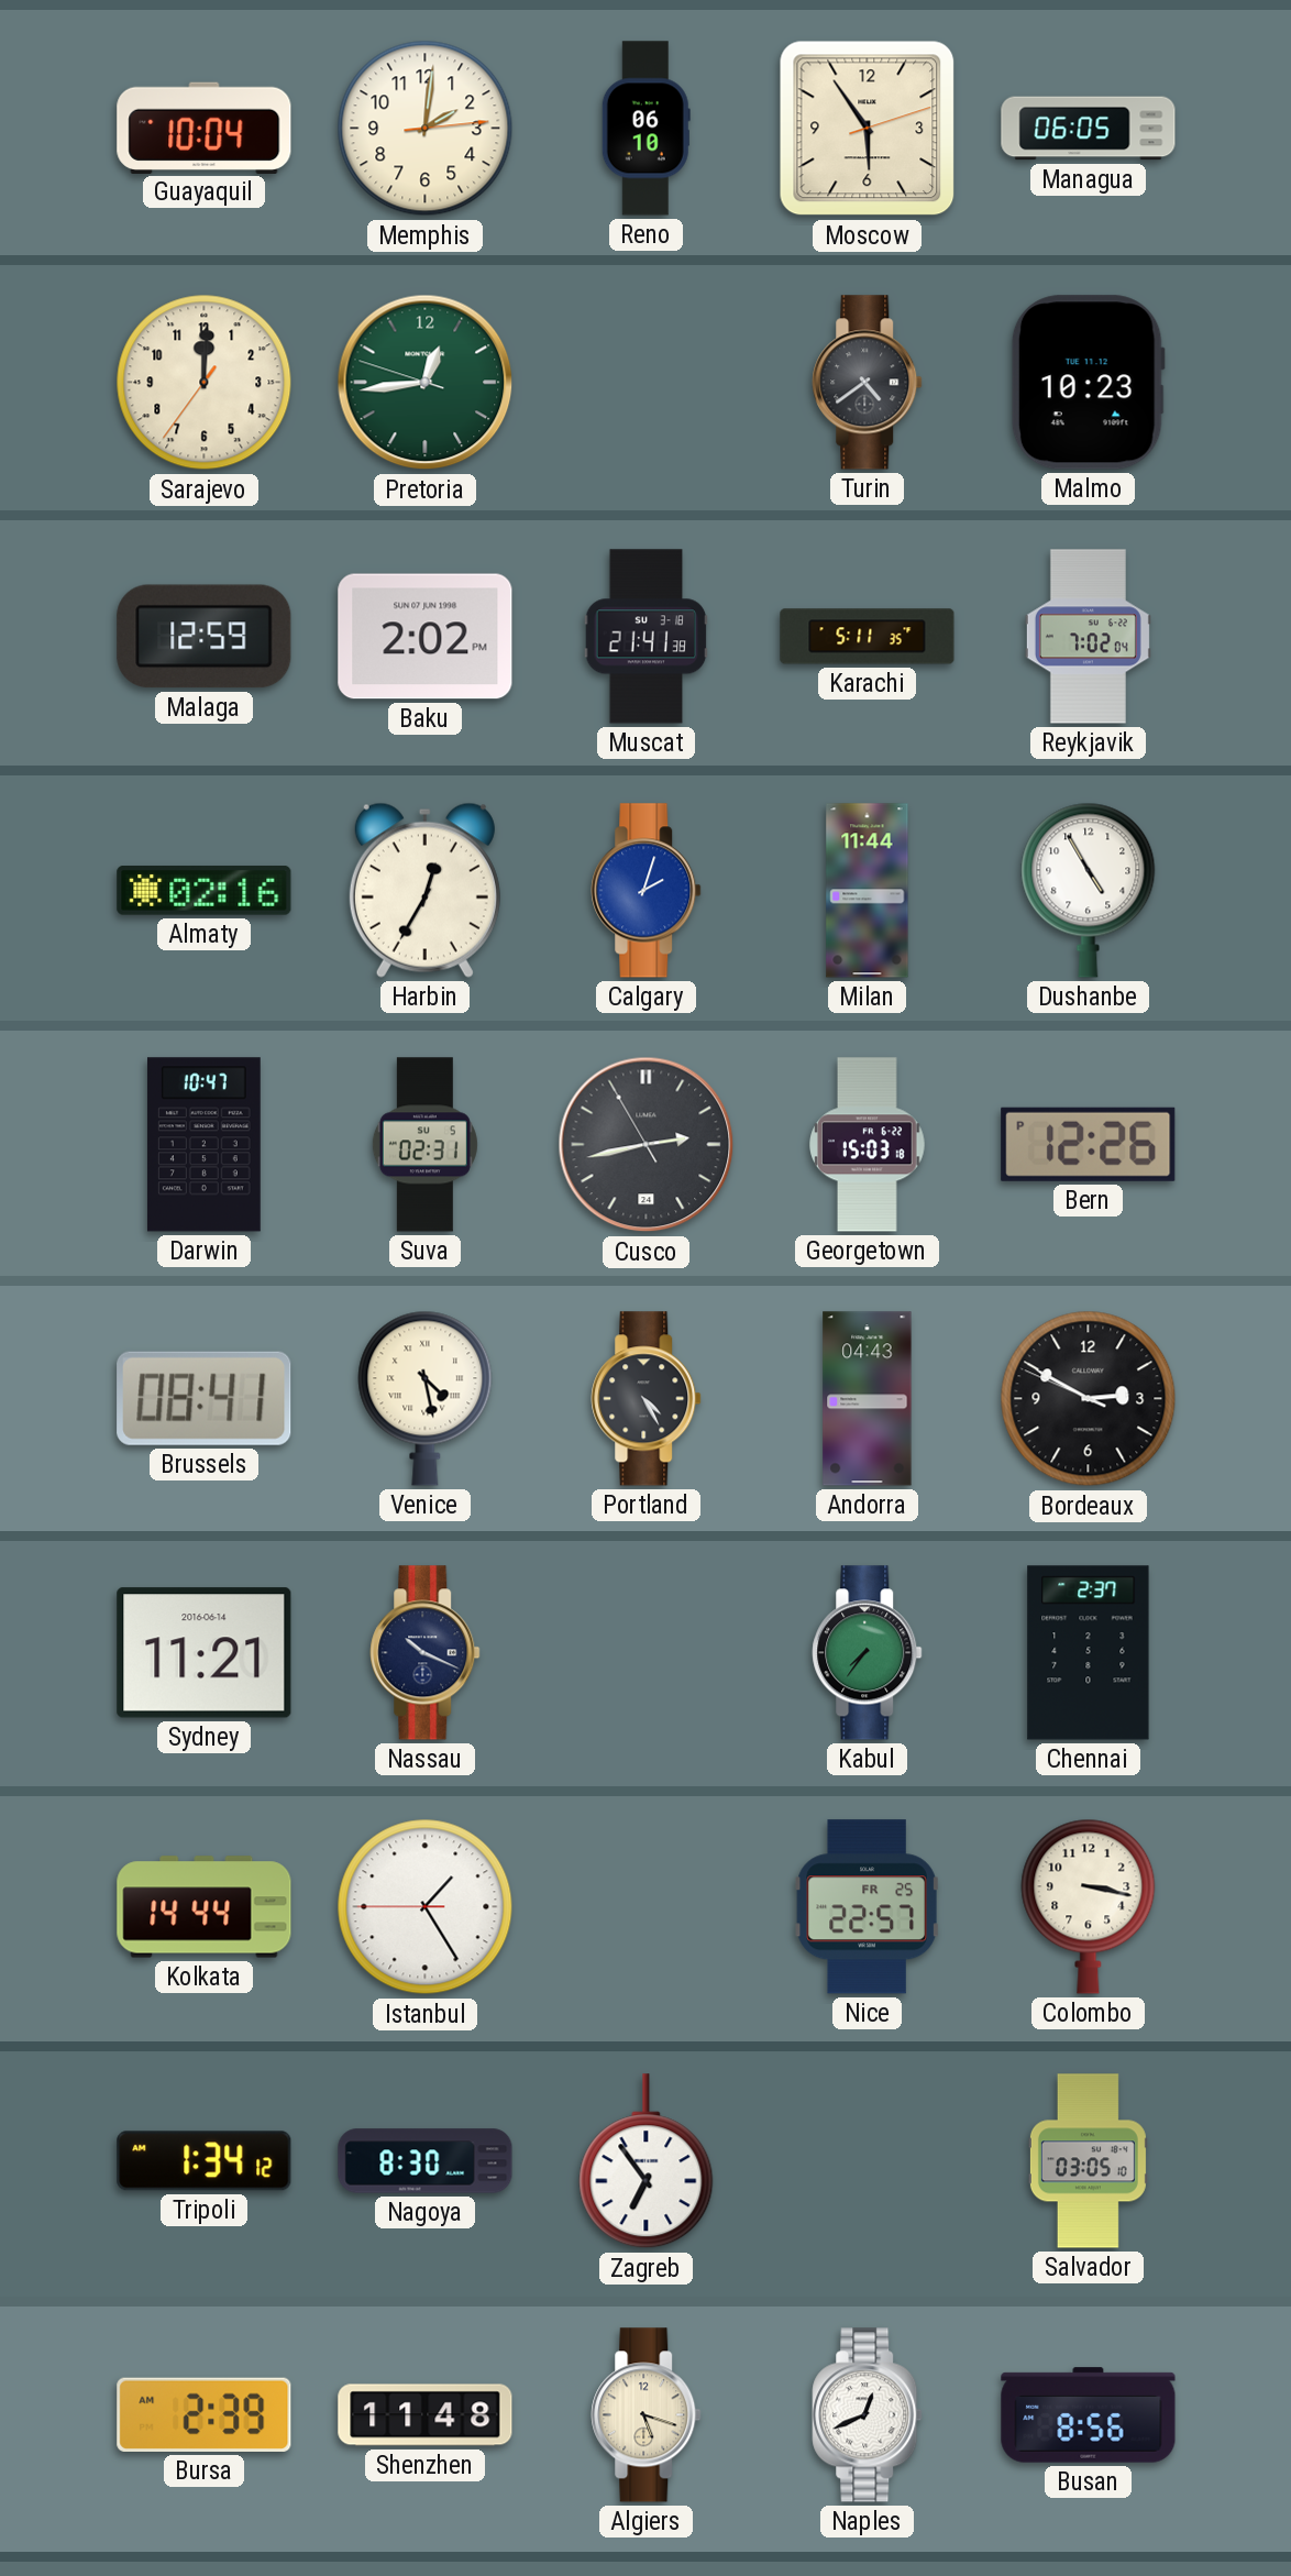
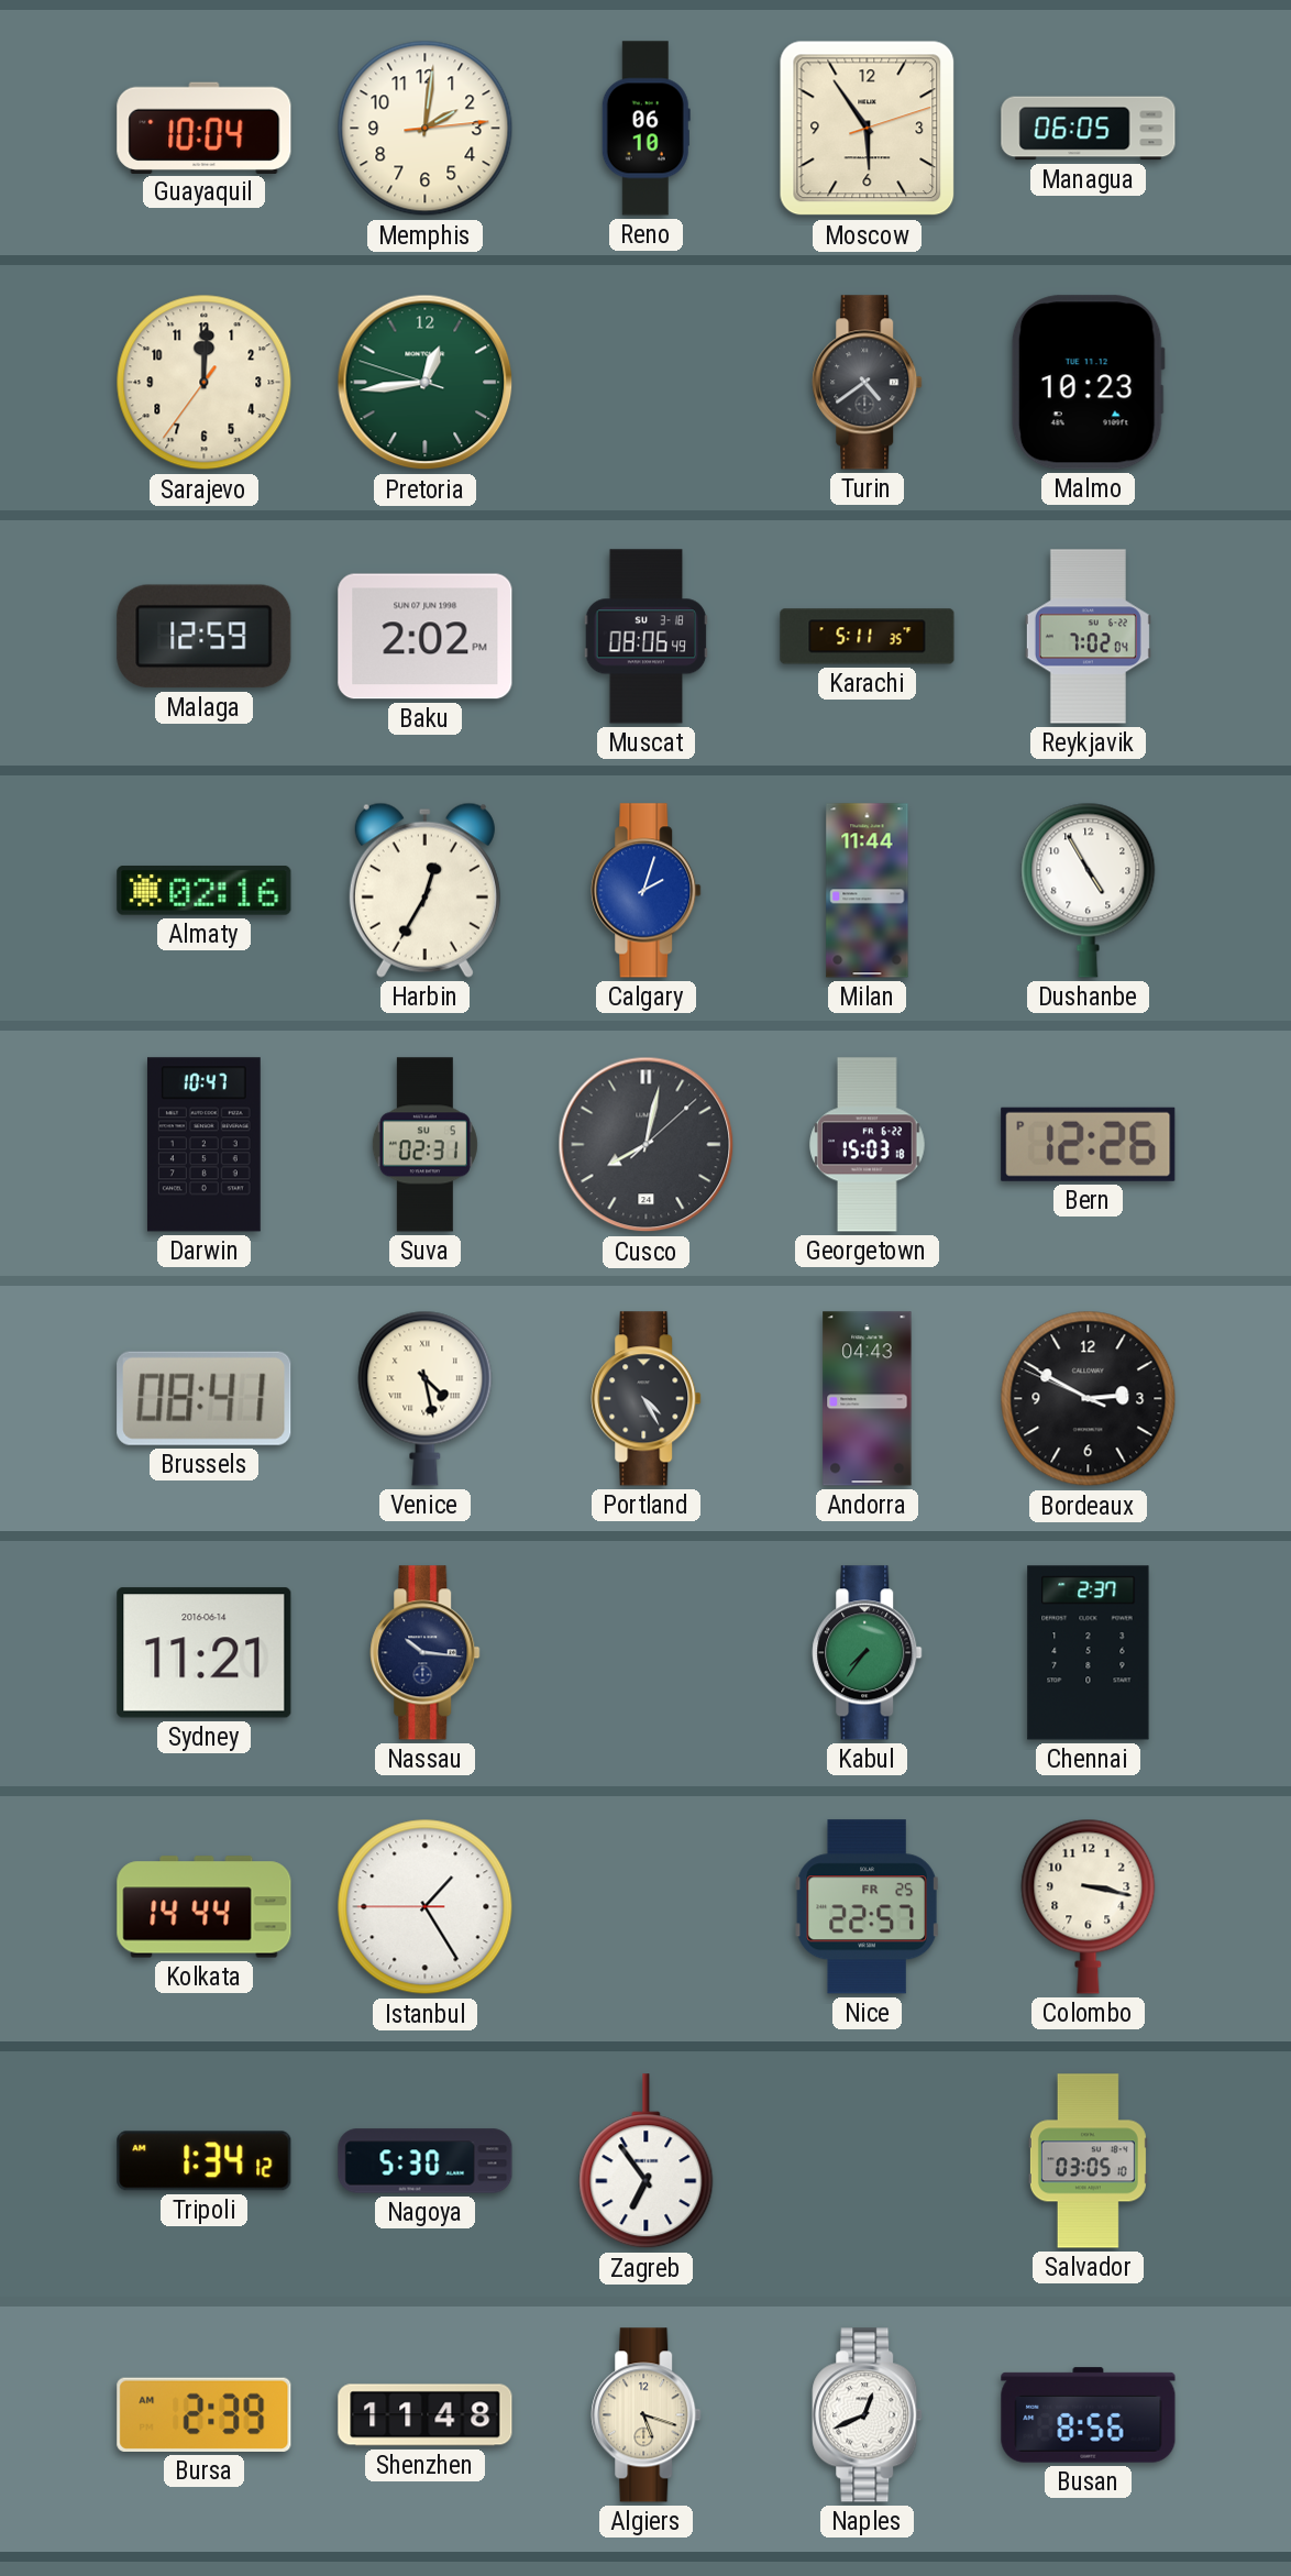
Muscat: 21:41 -> 08:06
Cusco: 2:42 -> 8:02
Nassau: 10:19 -> 10:16
Nagoya: 8:30 -> 5:30
